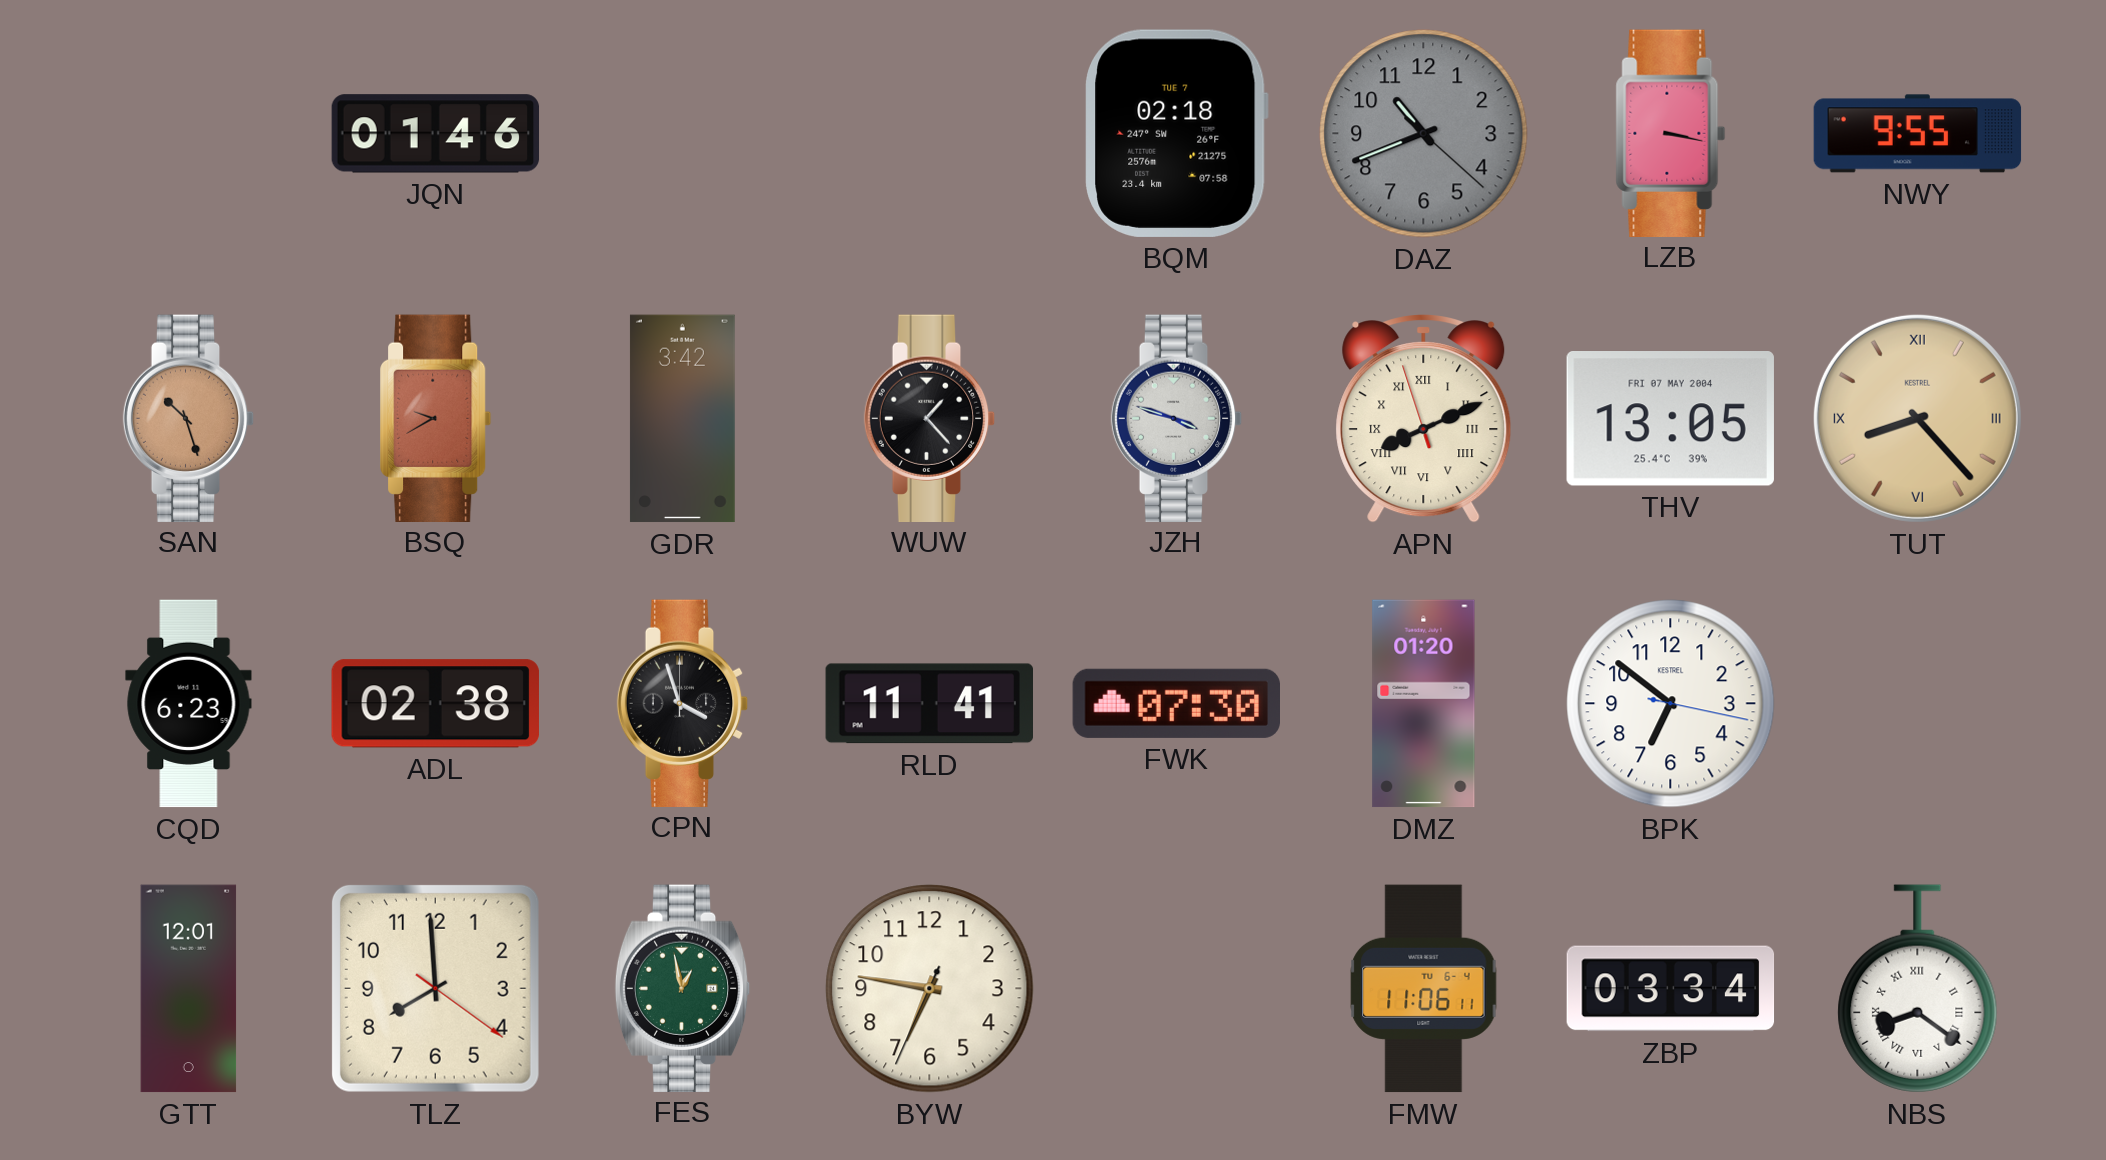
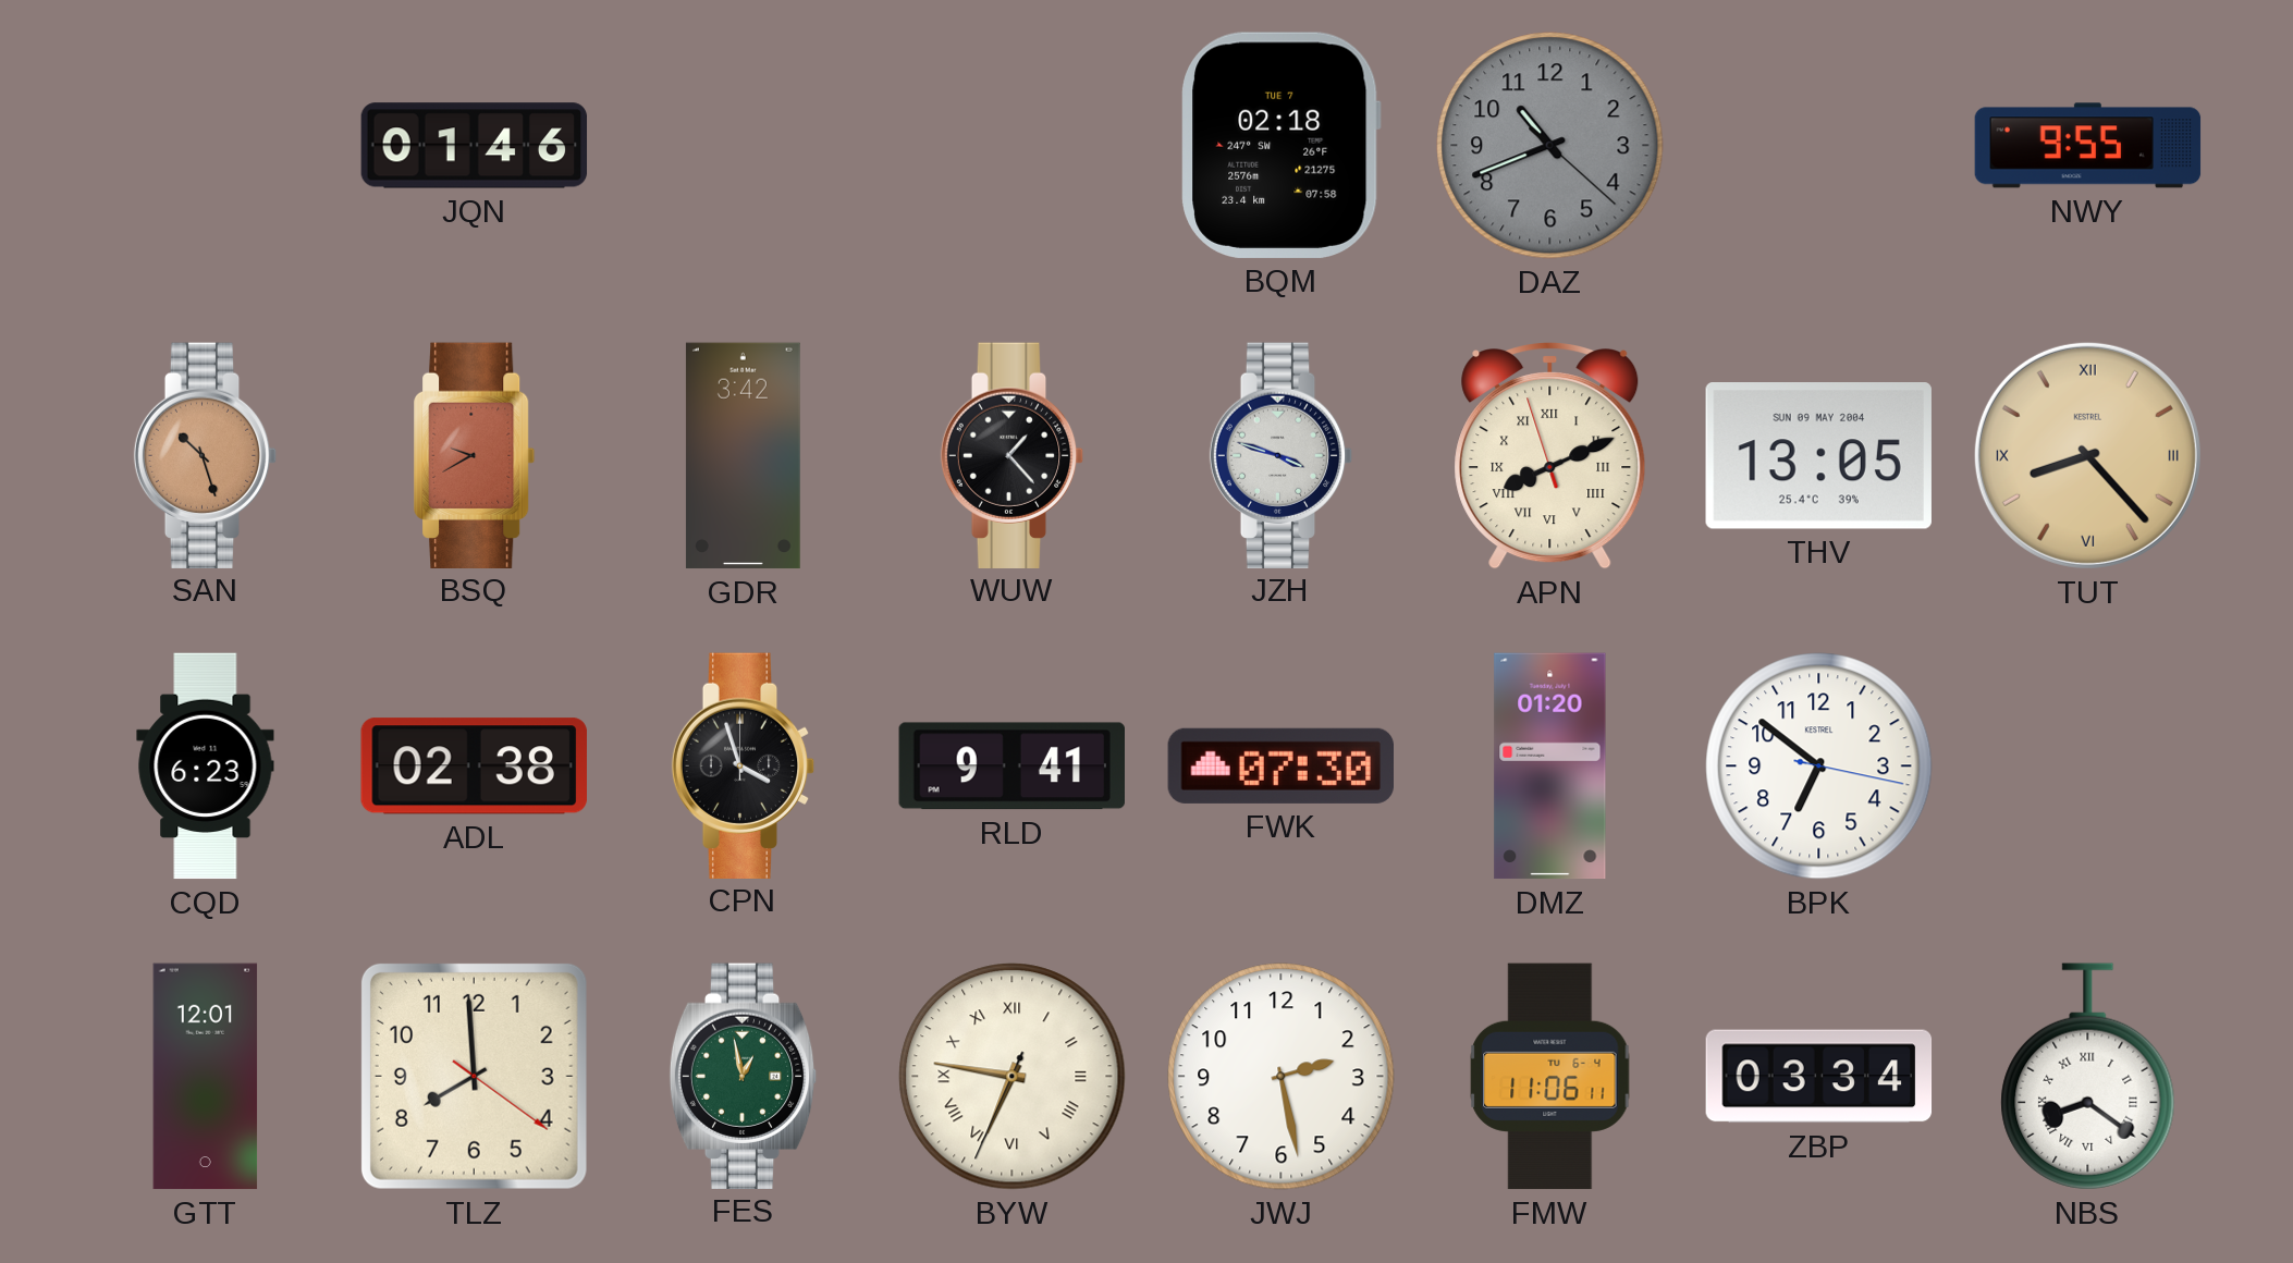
LZB: 3:17 -> none
THV date: FRI 07 MAY 2004 -> SUN 09 MAY 2004
RLD: 11:41 -> 9:41
BYW numerals: Arabic -> Roman
JWJ: none -> 2:28
